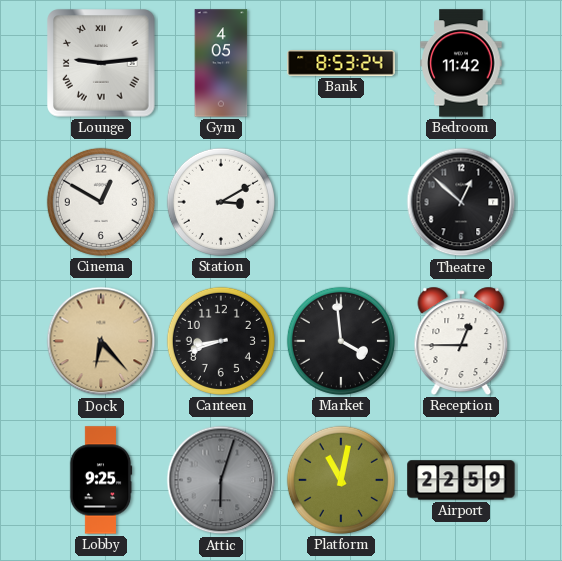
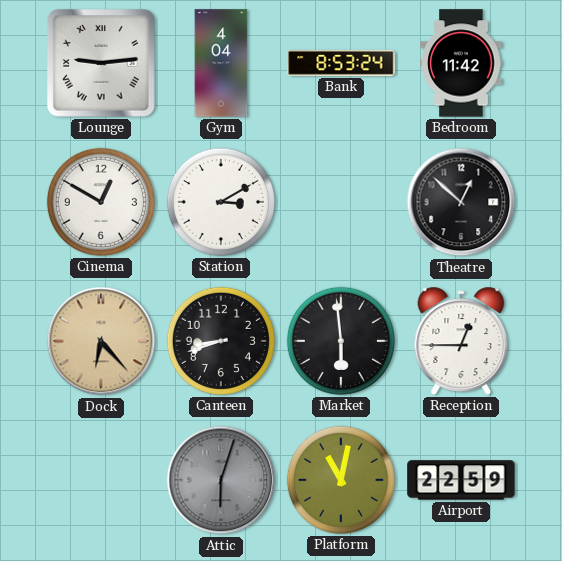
Gym: 4:05 -> 4:04
Market: 3:59 -> 5:59
Lobby: 9:25 -> none
